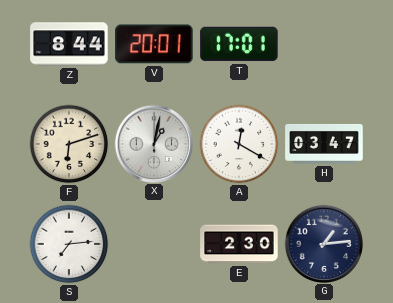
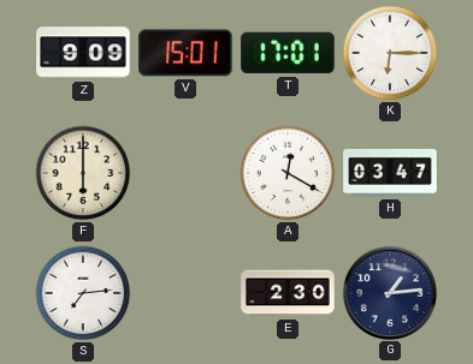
Z: 8:44 -> 9:09
V: 20:01 -> 15:01
K: none -> 6:15
F: 6:12 -> 6:00
X: 1:02 -> none
